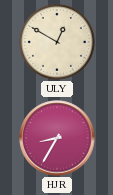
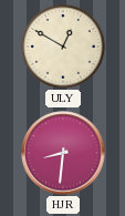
HJR: 8:35 -> 8:31
